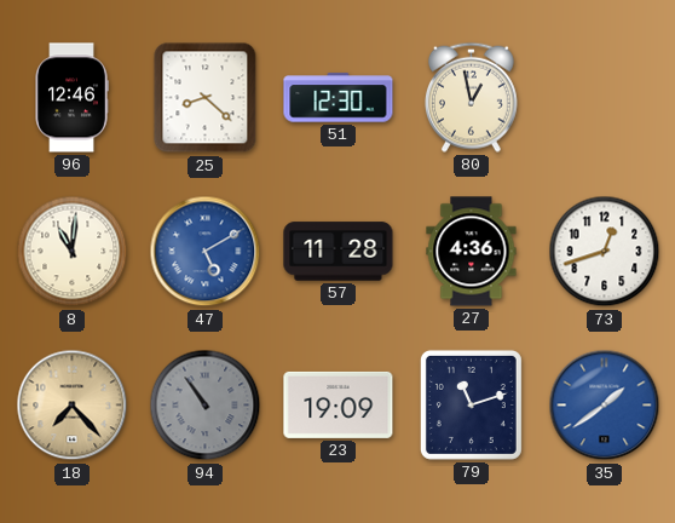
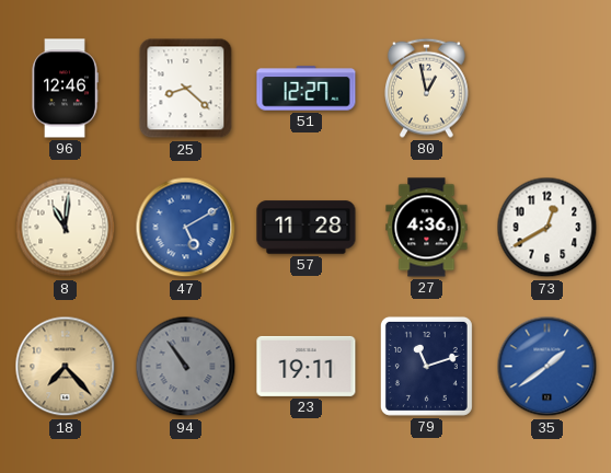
51: 12:30 -> 12:27
73: 12:42 -> 12:40
23: 19:09 -> 19:11
